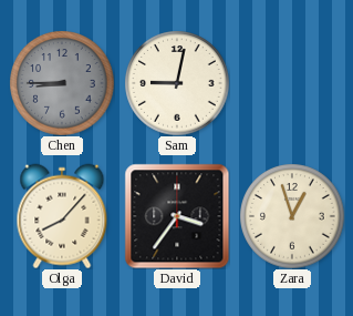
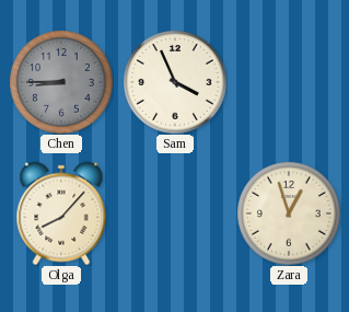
Sam: 9:02 -> 3:56
David: 3:36 -> none
